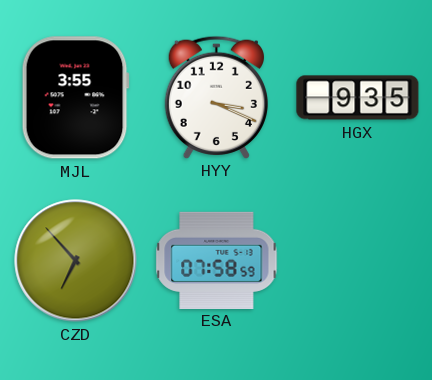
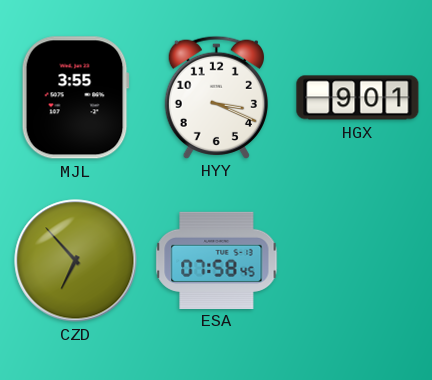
HGX: 9:35 -> 9:01
ESA: 07:58:59 -> 07:58:45
